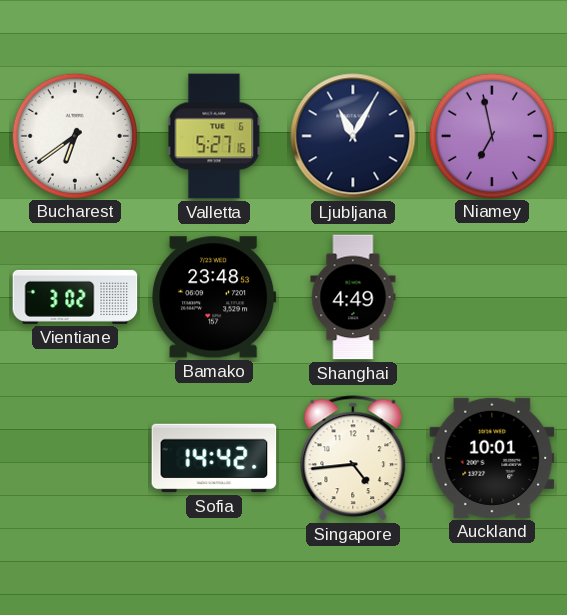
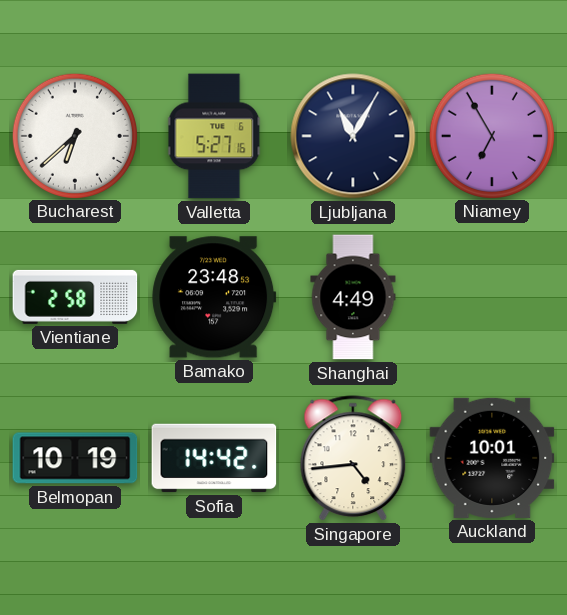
Bucharest: 6:39 -> 6:38
Niamey: 6:58 -> 6:55
Vientiane: 3:02 -> 2:58
Belmopan: none -> 10:19
